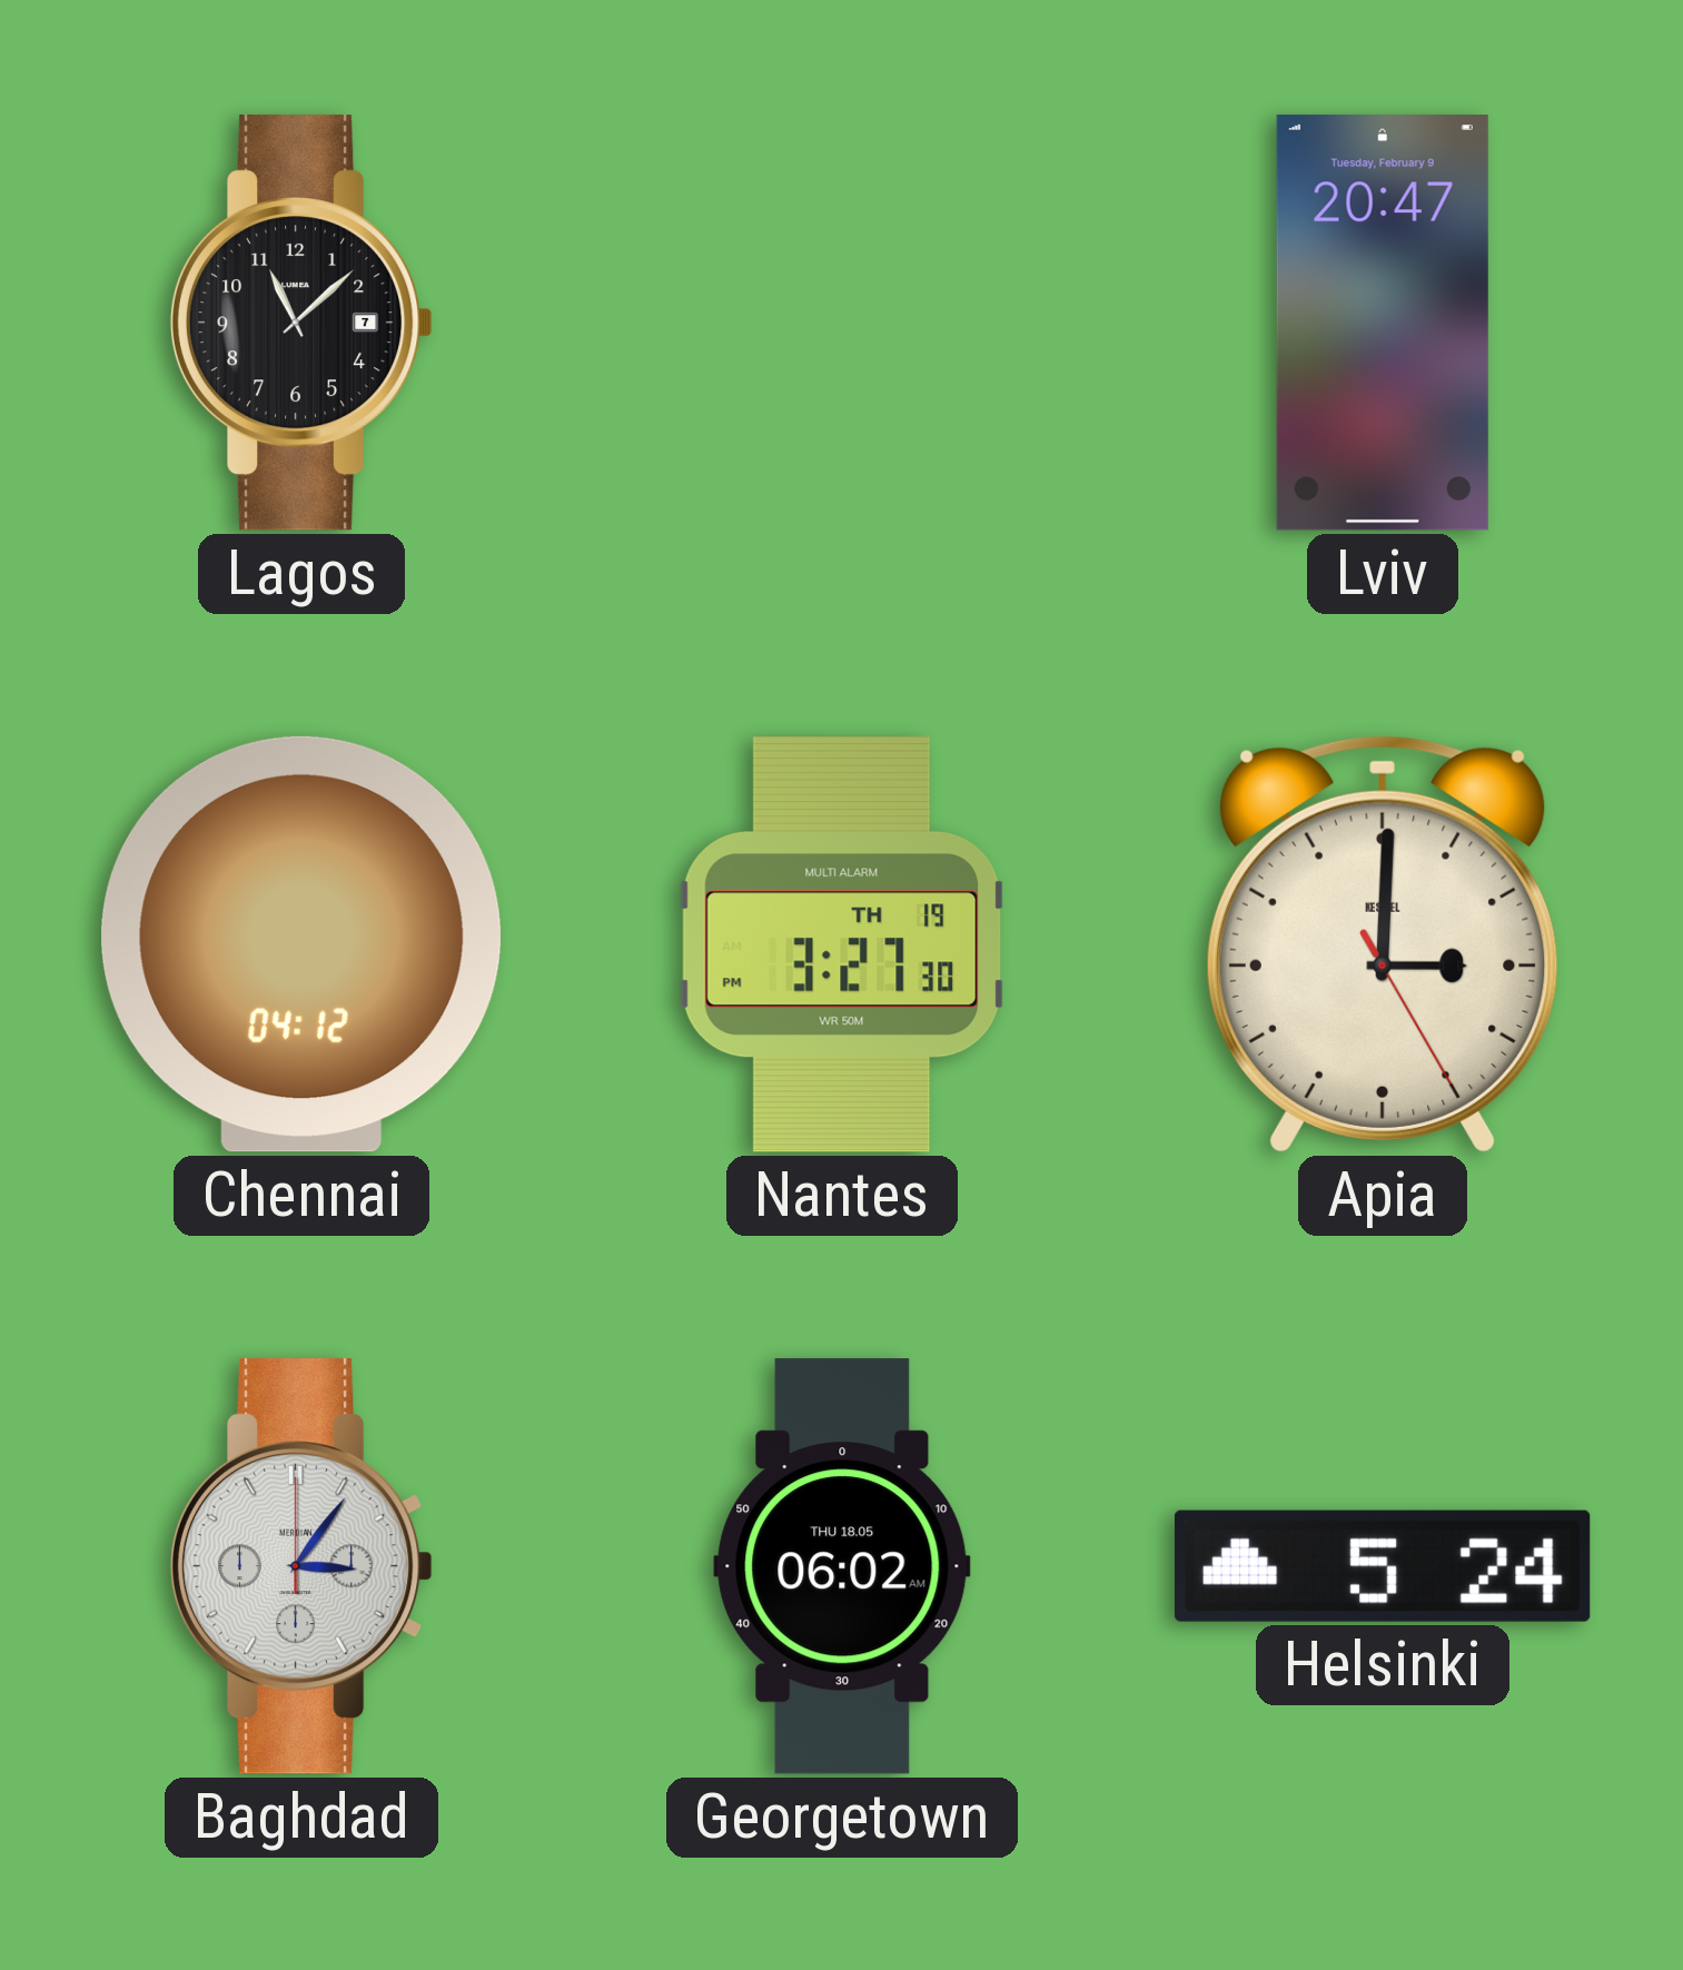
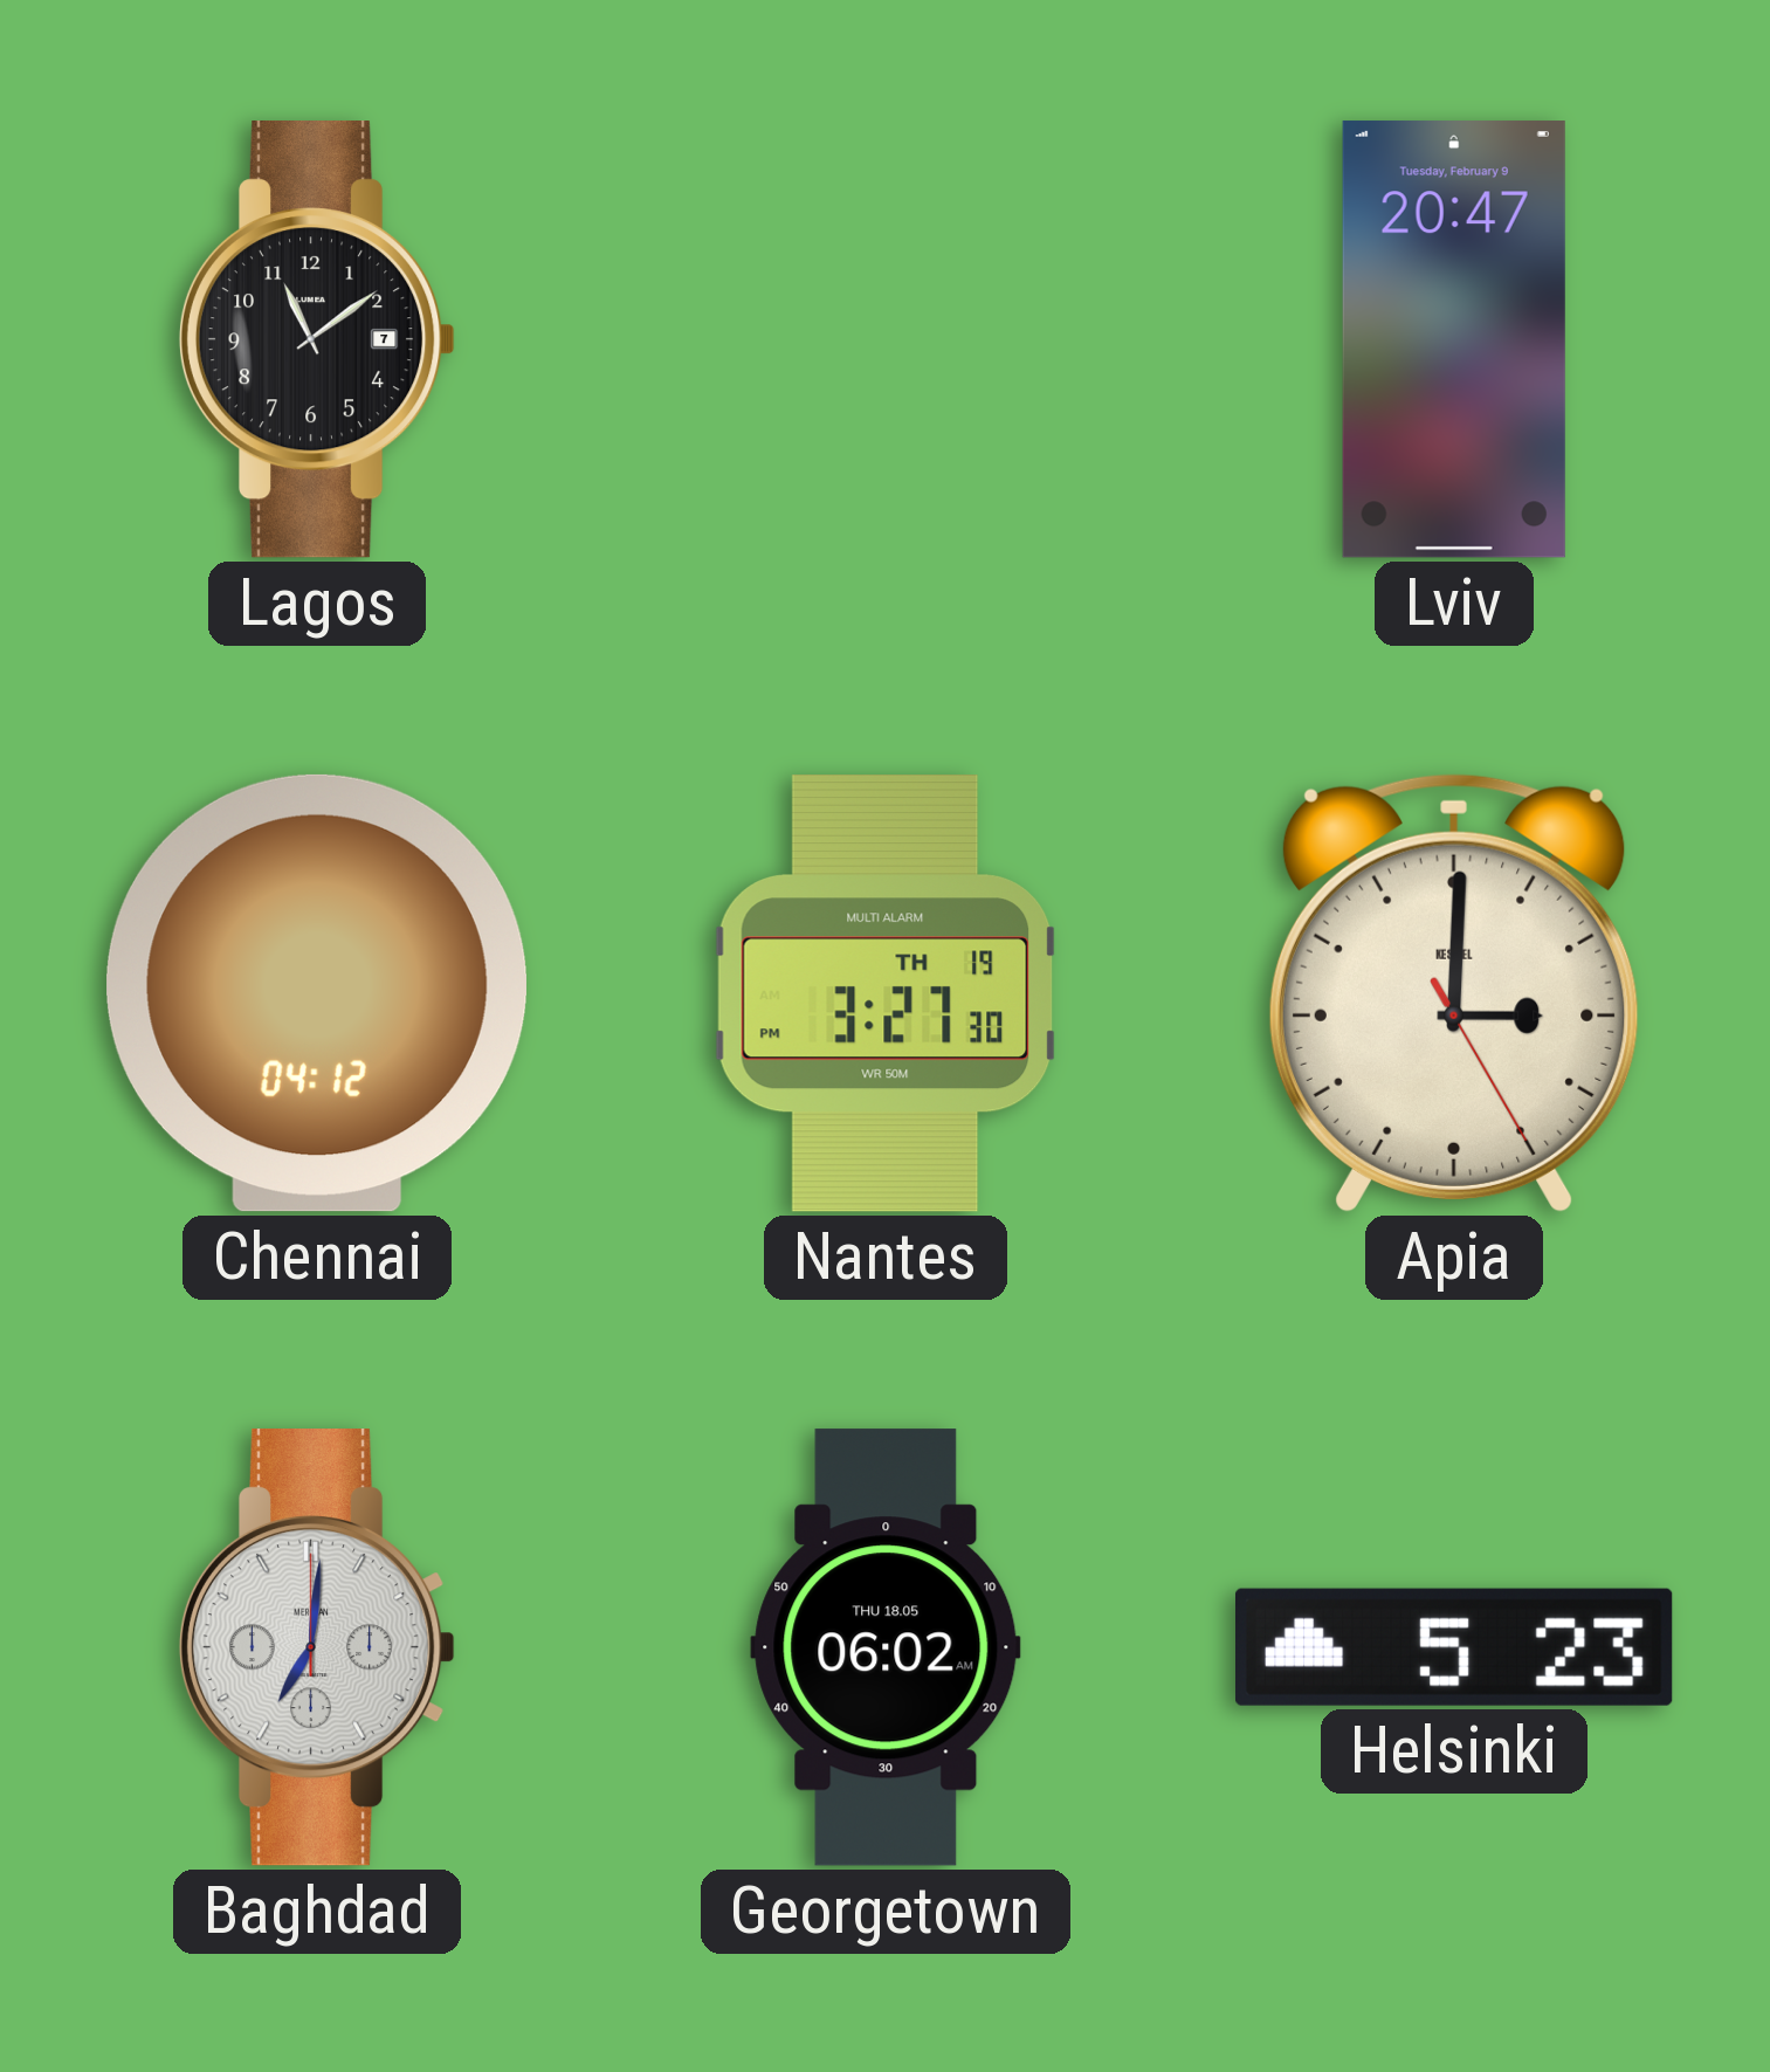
Lagos: 11:08 -> 11:09
Baghdad: 3:06 -> 7:01
Helsinki: 5:24 -> 5:23
